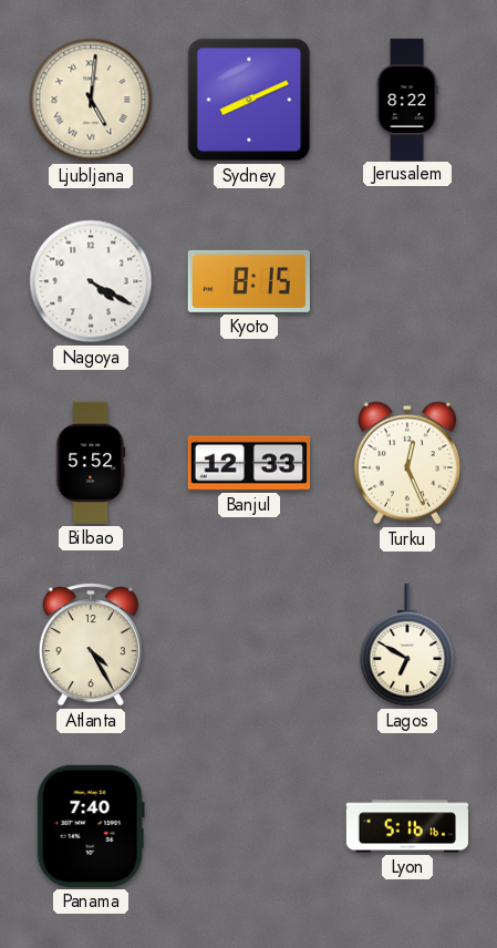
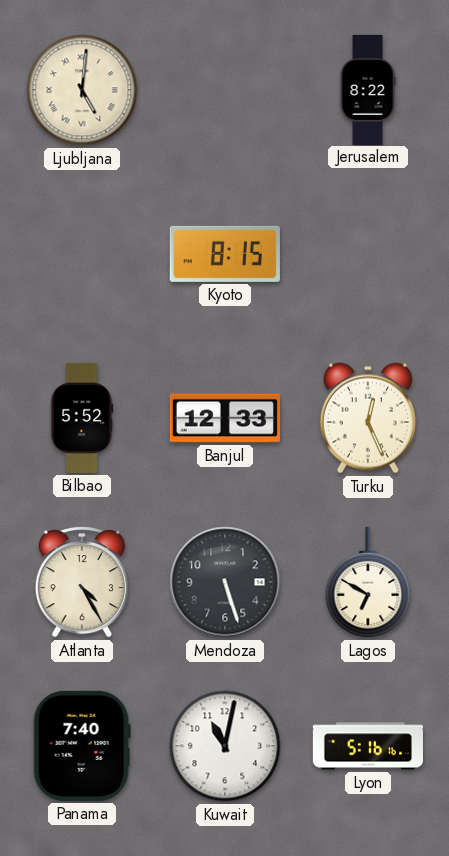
Sydney: 8:11 -> none
Nagoya: 4:20 -> none
Mendoza: none -> 5:27
Kuwait: none -> 11:02
